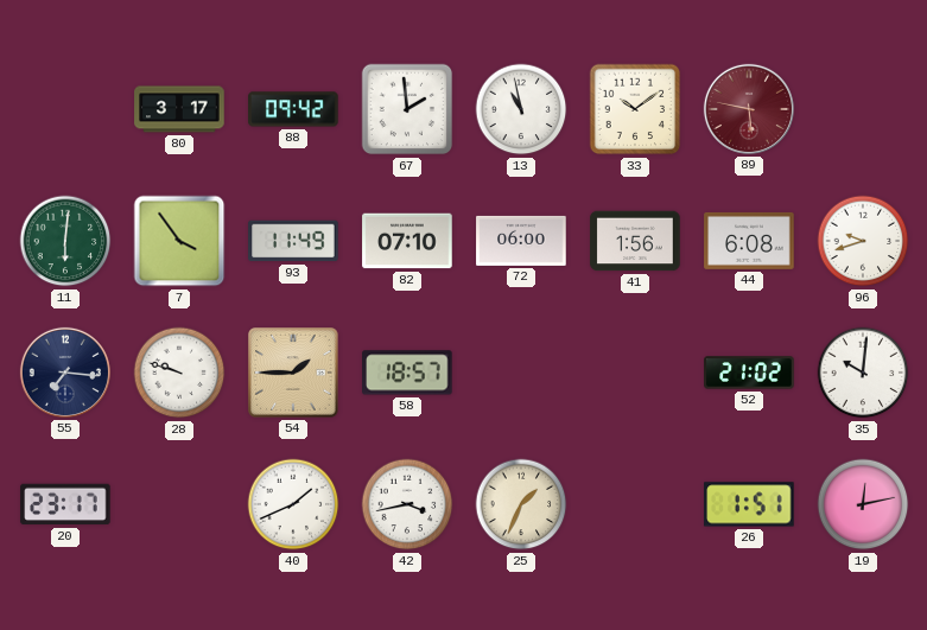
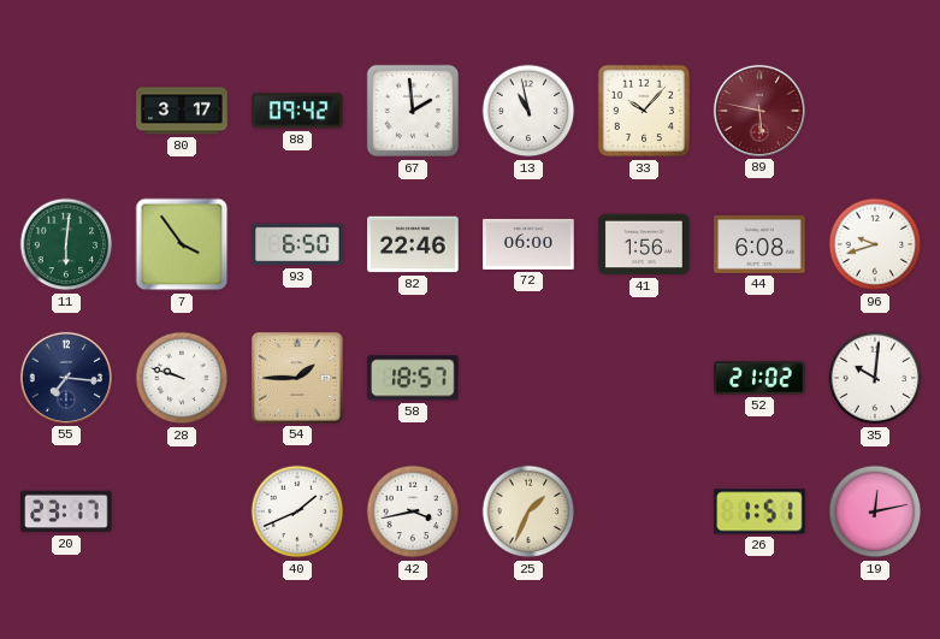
33: 10:09 -> 10:07
93: 11:49 -> 6:50
82: 07:10 -> 22:46
